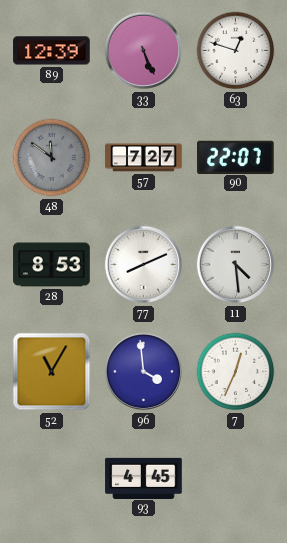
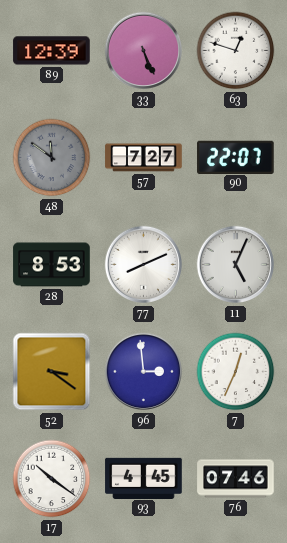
11: 4:29 -> 5:04
52: 11:05 -> 3:21
96: 3:59 -> 2:59
17: none -> 10:21
76: none -> 07:46
